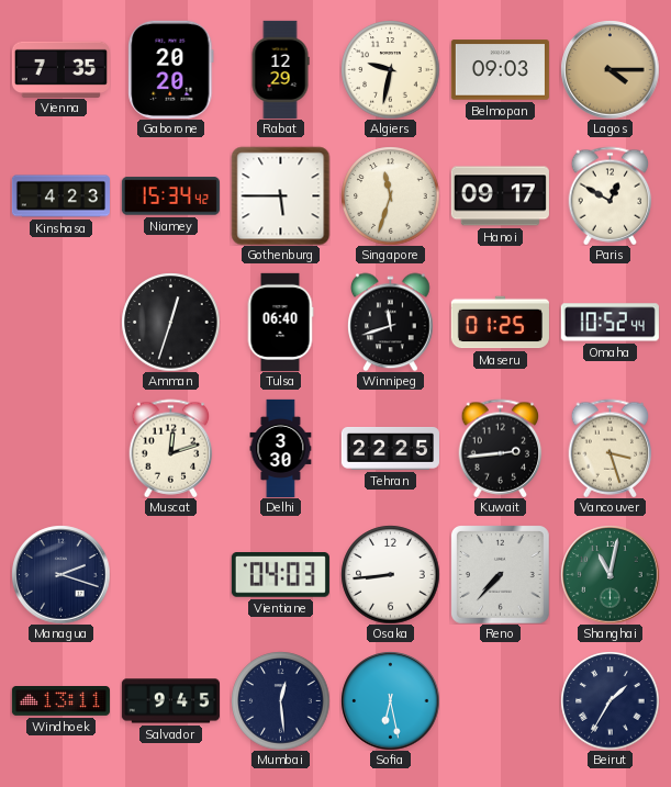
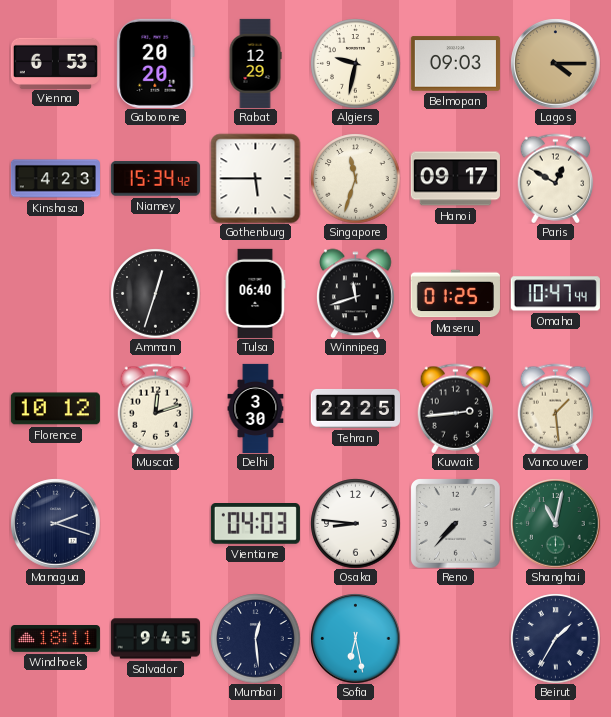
Vienna: 7:35 -> 6:53
Omaha: 10:52 -> 10:47
Florence: none -> 10:12
Vancouver: 3:27 -> 1:29
Osaka: 8:44 -> 8:46
Windhoek: 13:11 -> 18:11
